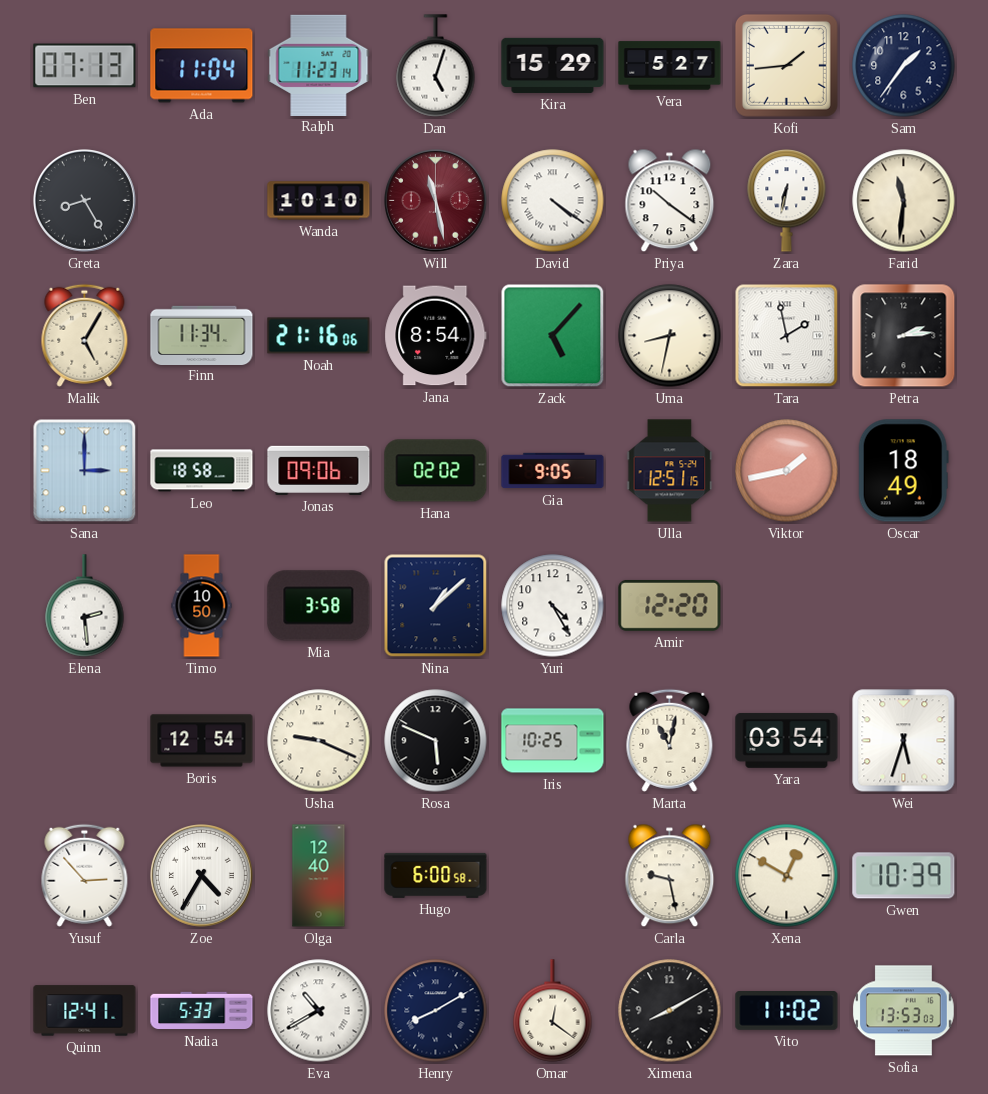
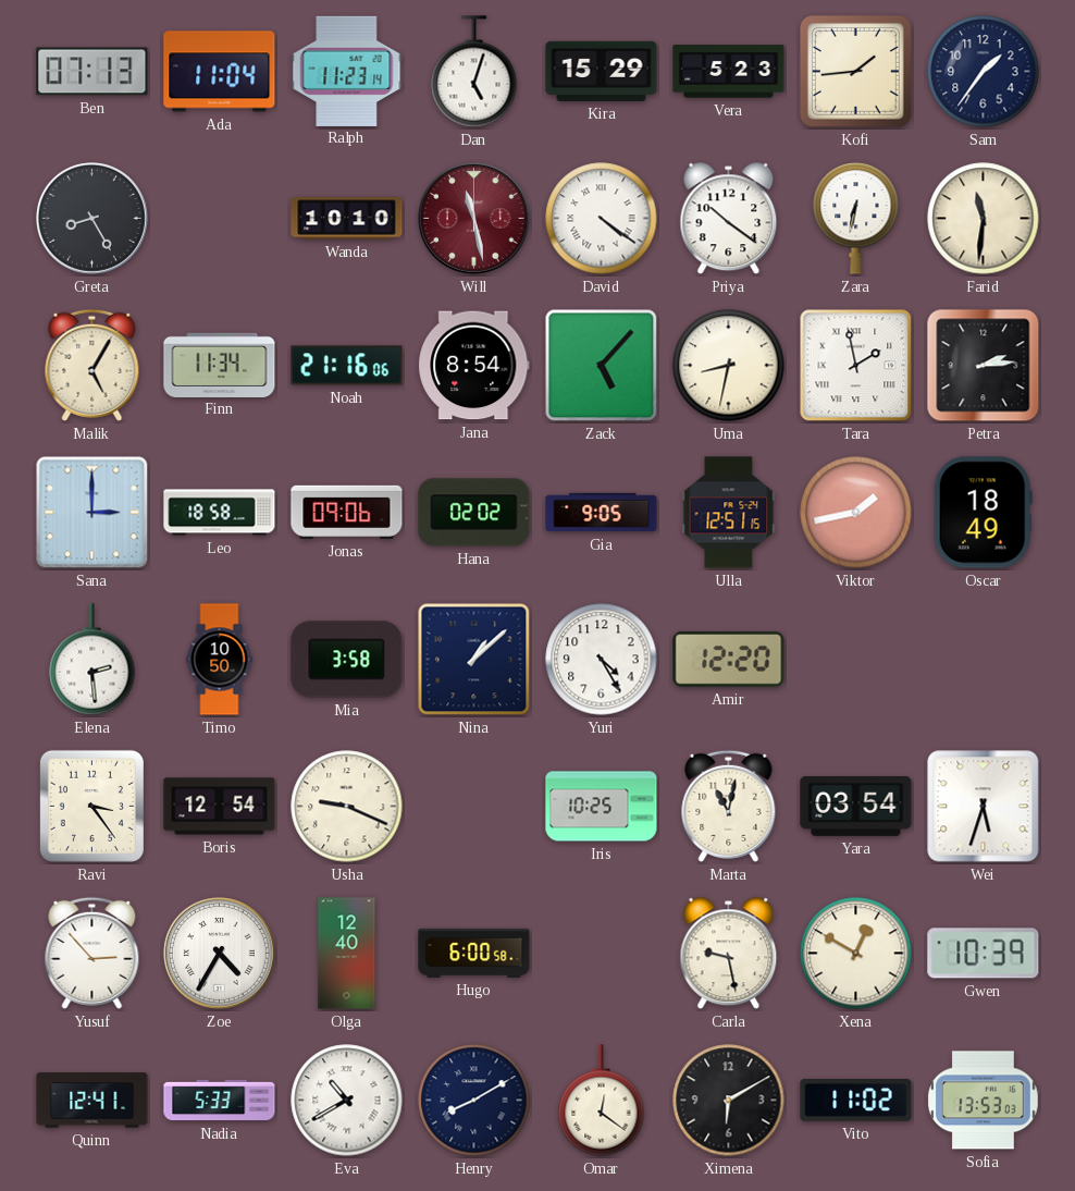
Vera: 5:27 -> 5:23
Ravi: none -> 3:24
Rosa: 5:49 -> none
Ximena: 8:10 -> 6:10
